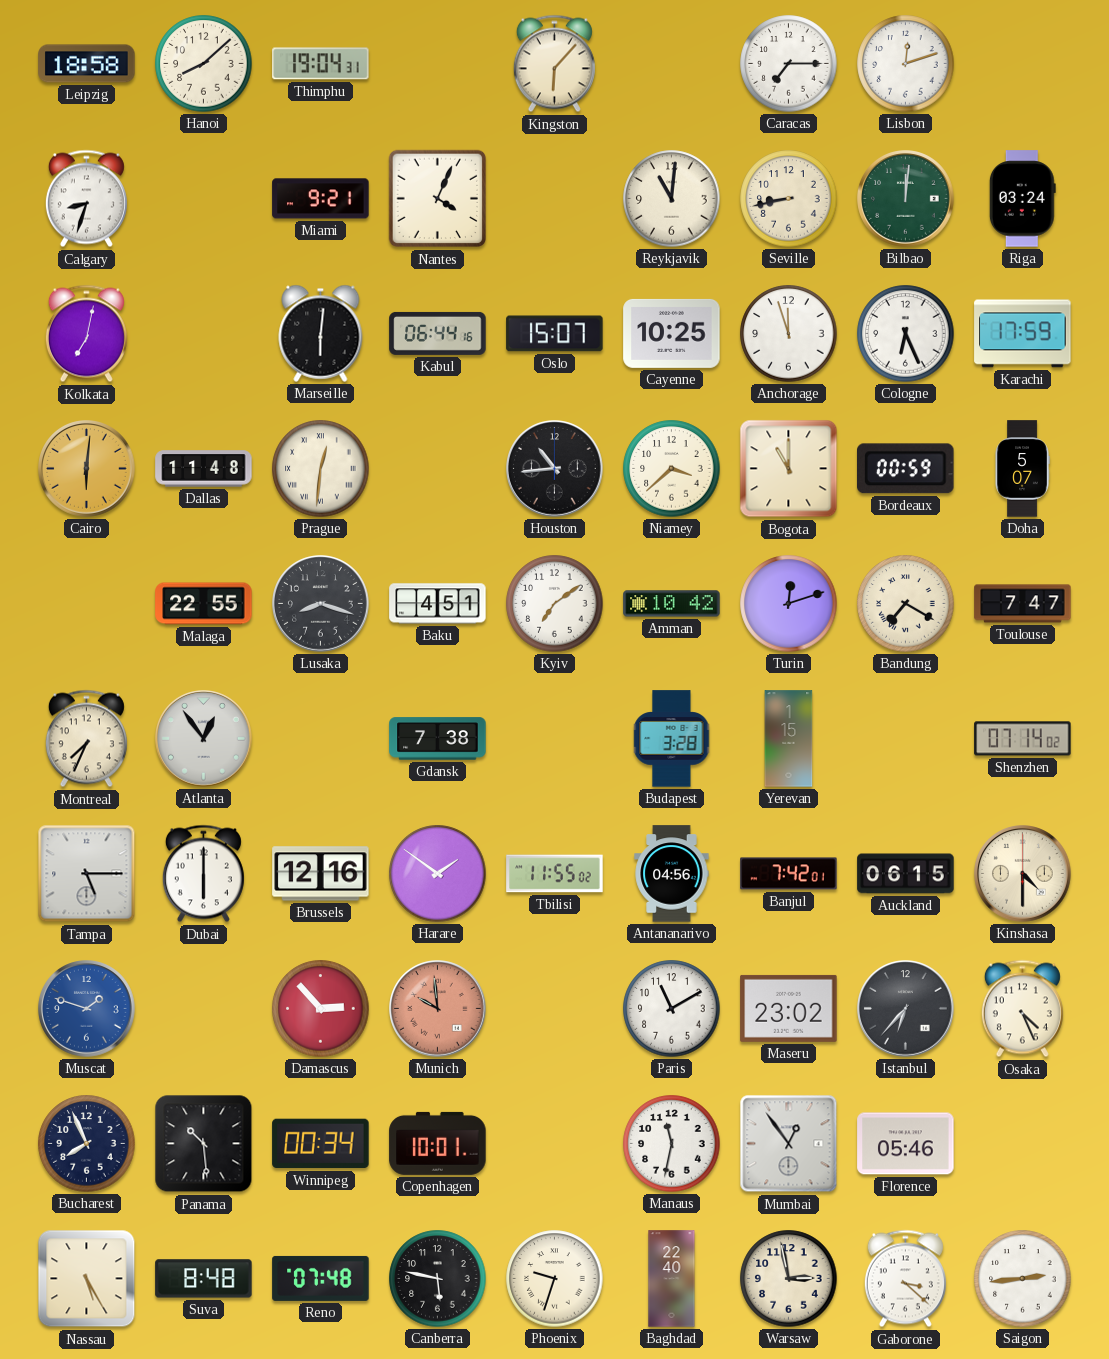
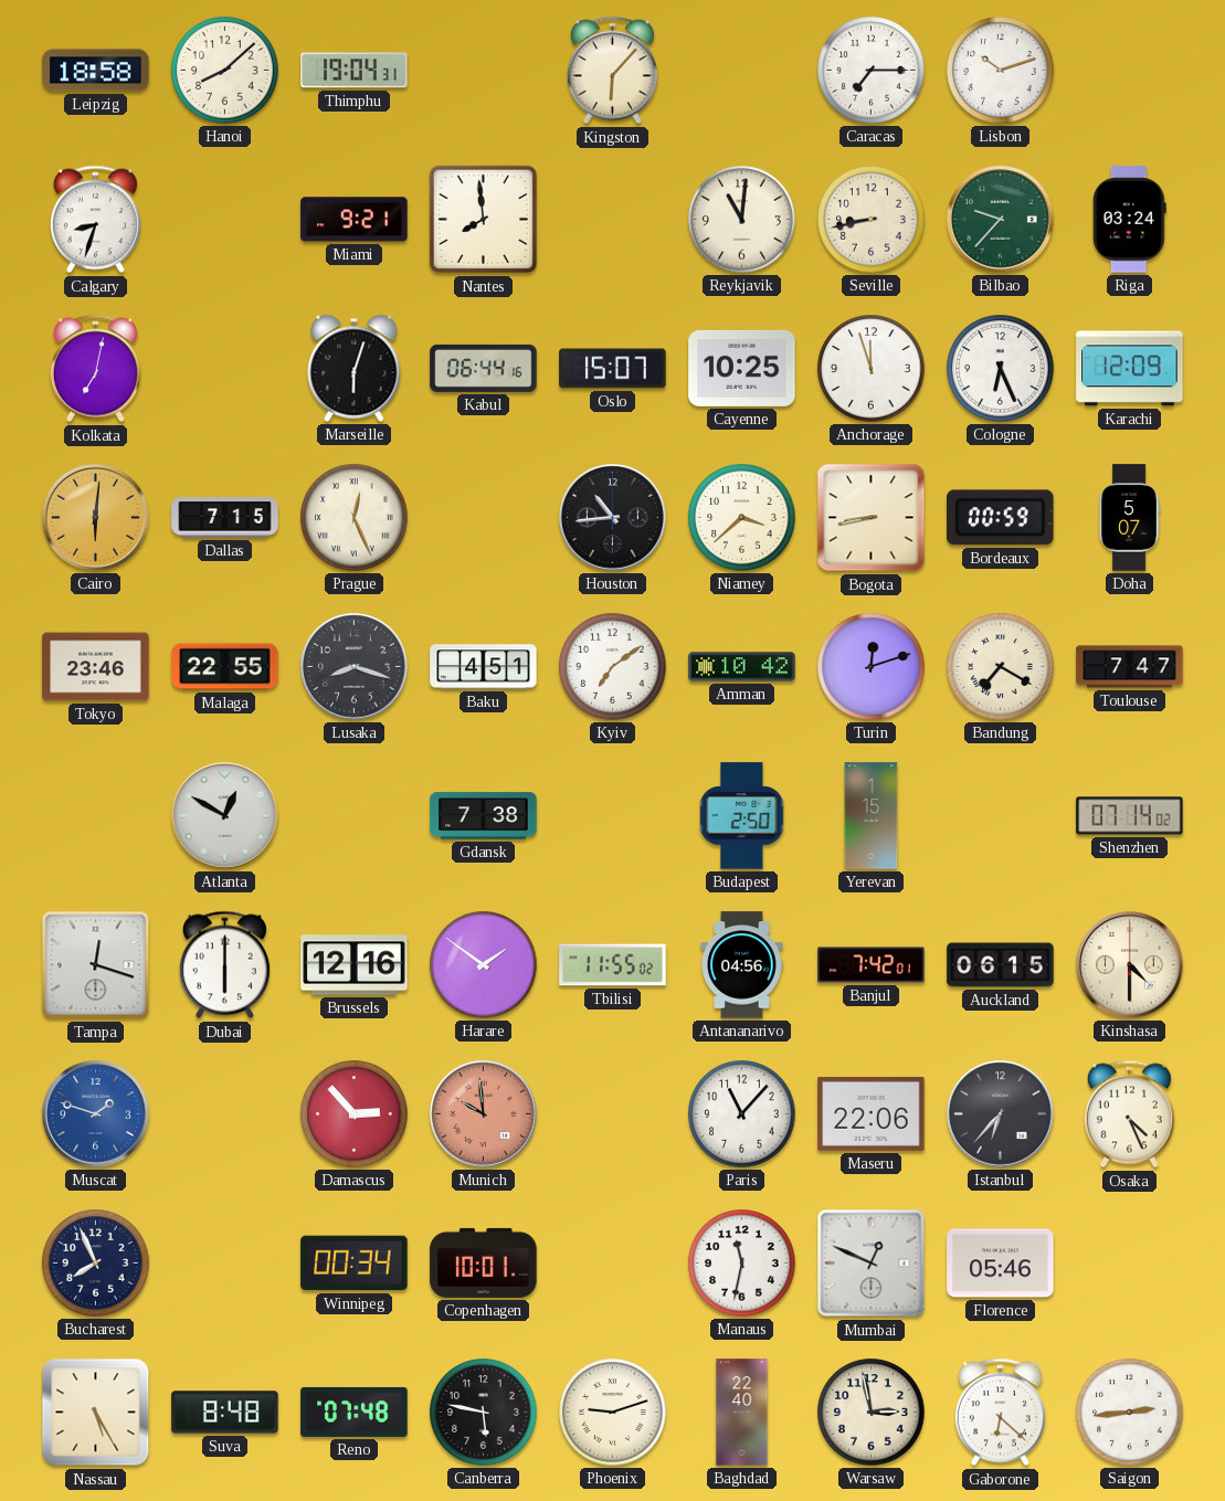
Lisbon: 12:12 -> 10:12
Nantes: 4:04 -> 7:59
Bilbao: 12:01 -> 9:37
Marseille: 6:01 -> 6:03
Karachi: 17:59 -> 12:09
Dallas: 11:48 -> 7:15
Prague: 12:31 -> 12:26
Bogota: 11:00 -> 8:43
Tokyo: none -> 23:46
Montreal: 7:34 -> none
Atlanta: 12:54 -> 12:50
Budapest: 3:28 -> 2:50
Tampa: 5:15 -> 12:18
Paris: 11:10 -> 11:07
Maseru: 23:02 -> 22:06
Panama: 10:29 -> none
Mumbai: 12:54 -> 12:49
Phoenix: 9:33 -> 9:12
Gaborone: 3:22 -> 6:22
